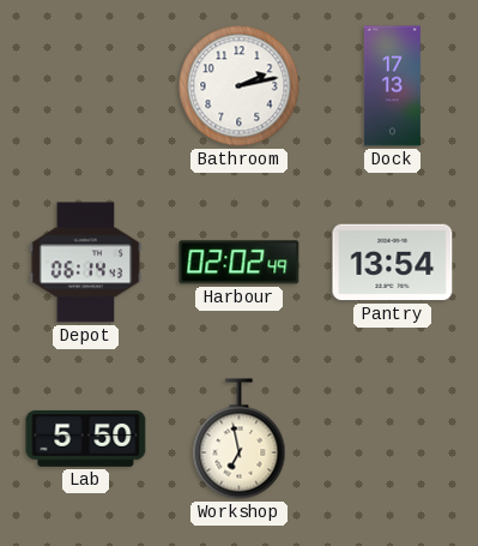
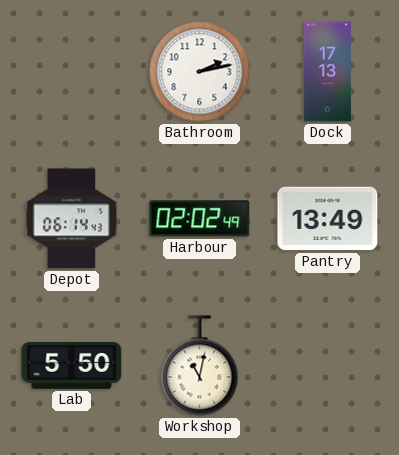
Pantry: 13:54 -> 13:49
Workshop: 6:58 -> 11:02
